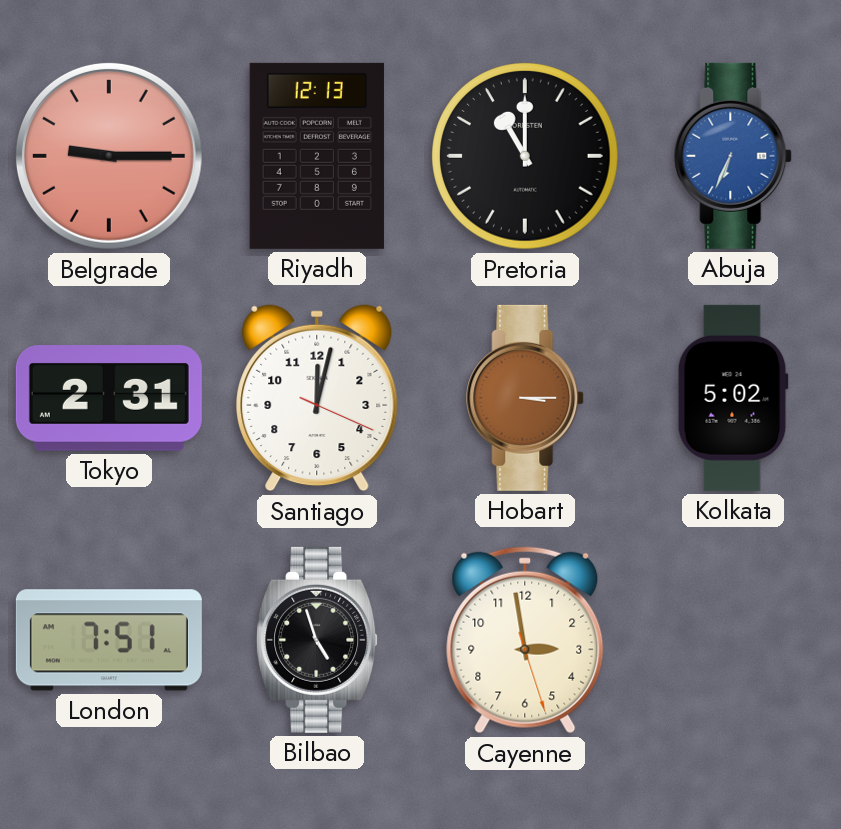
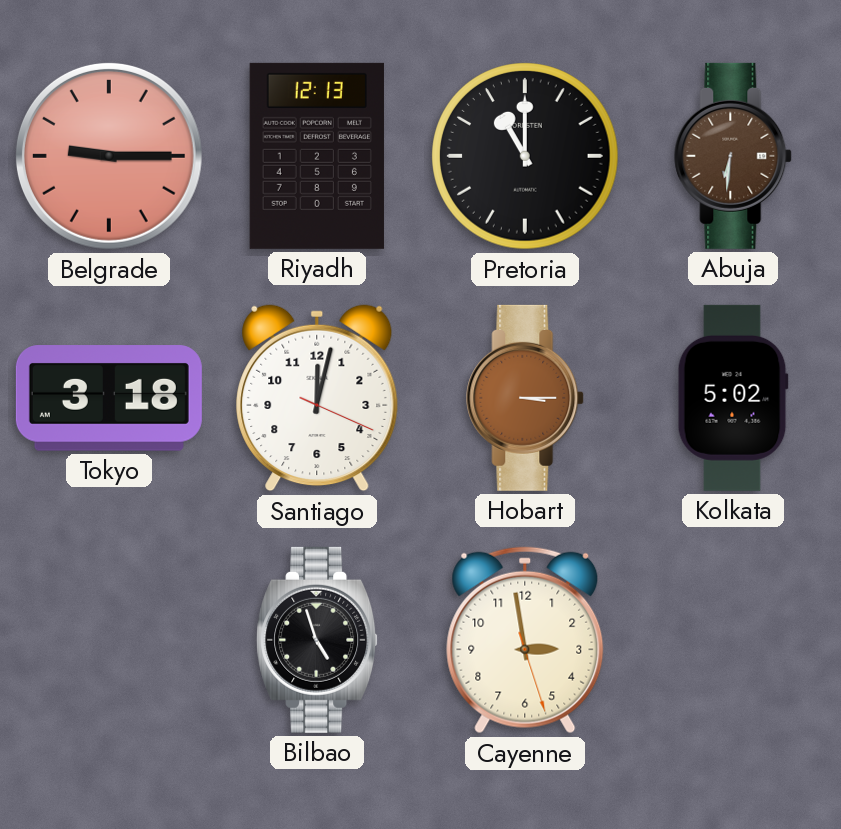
Abuja: 6:34 -> 6:31
Abuja dial: blue -> brown
Tokyo: 2:31 -> 3:18
London: 7:51 -> none
